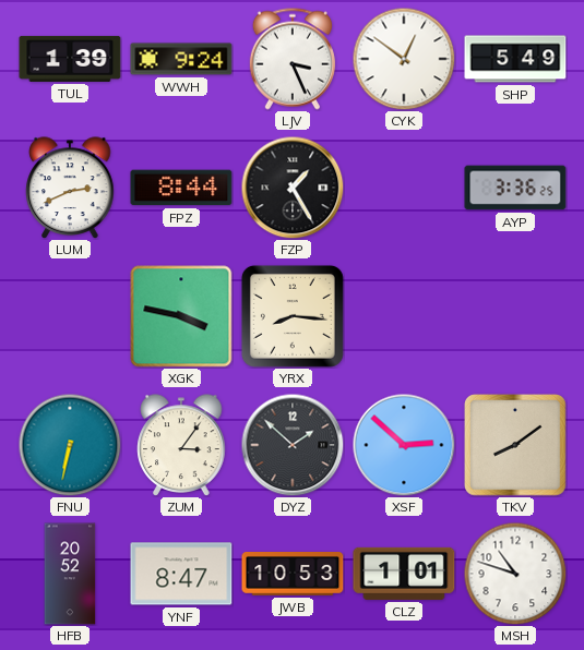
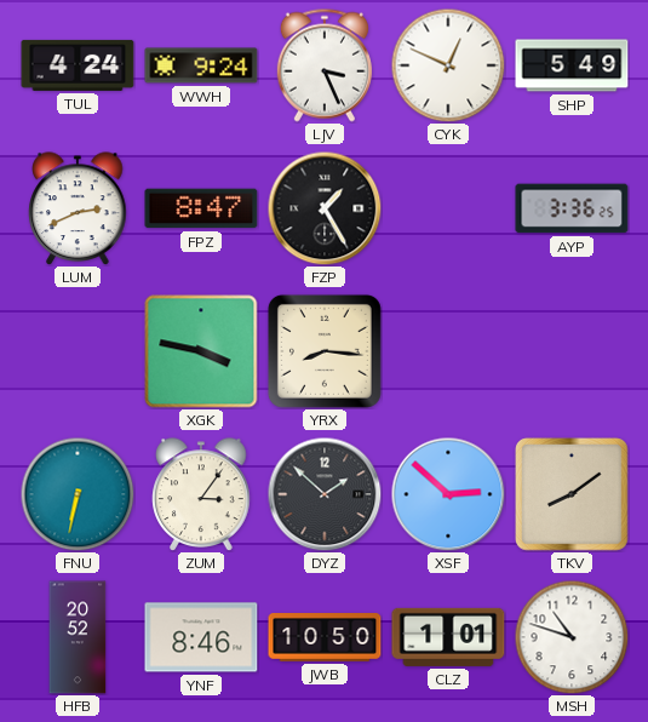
TUL: 1:39 -> 4:24
CYK: 12:51 -> 12:49
FPZ: 8:44 -> 8:47
YNF: 8:47 -> 8:46
JWB: 10:53 -> 10:50
